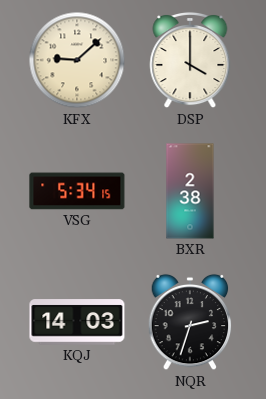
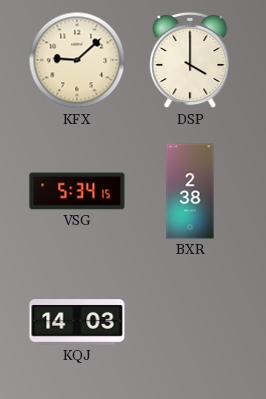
NQR: 2:33 -> none
